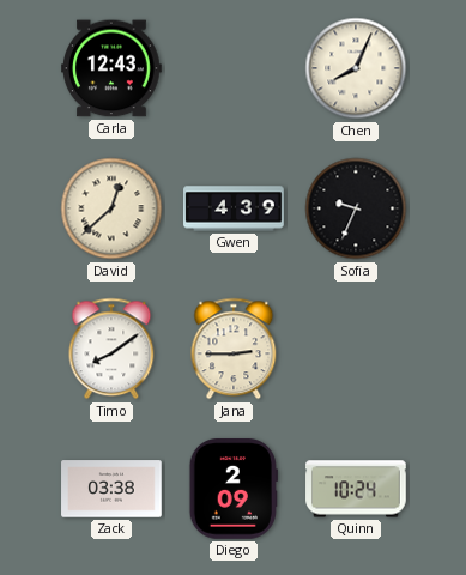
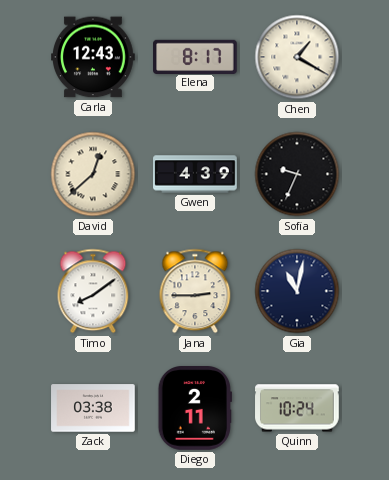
Elena: none -> 8:17
Chen: 8:04 -> 1:20
Gia: none -> 11:02
Diego: 2:09 -> 2:11
